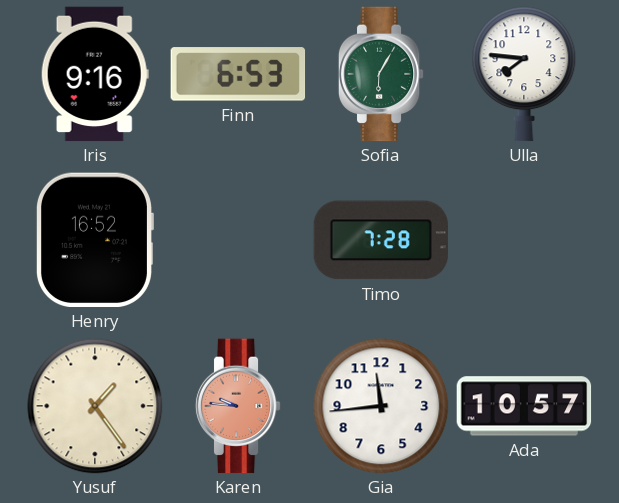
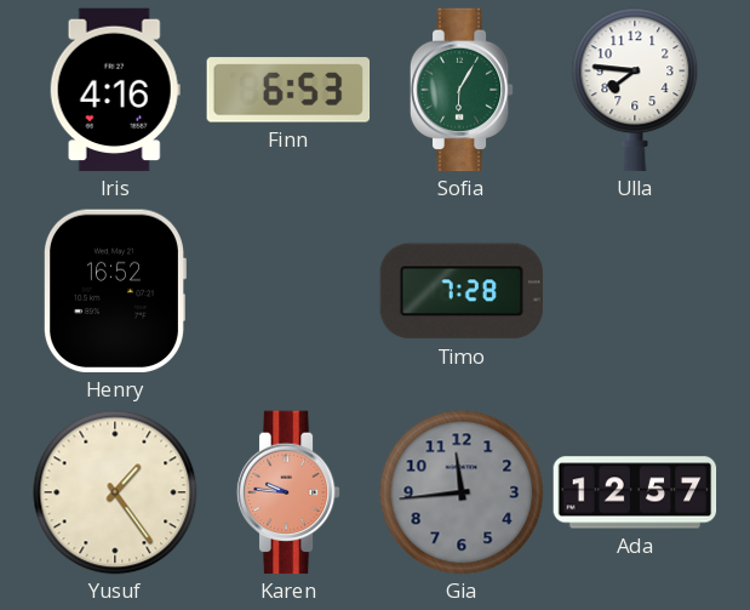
Iris: 9:16 -> 4:16
Gia dial: white -> grey
Ada: 10:57 -> 12:57
